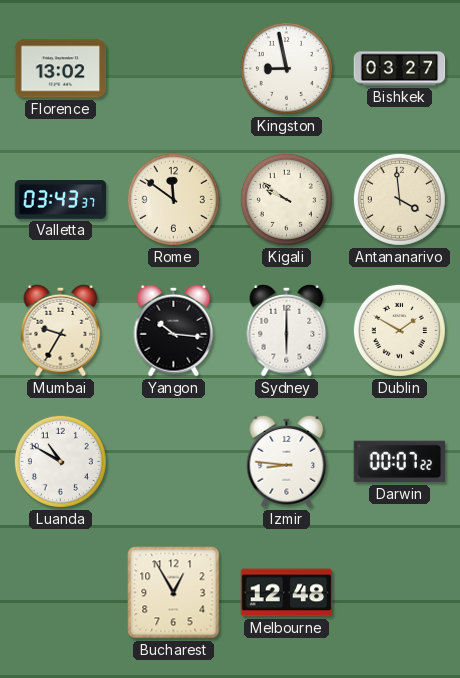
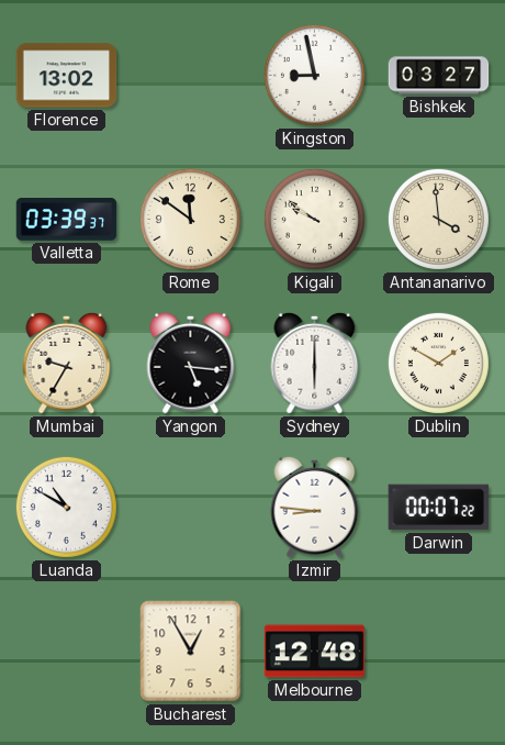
Valletta: 03:43 -> 03:39
Yangon: 10:16 -> 5:16
